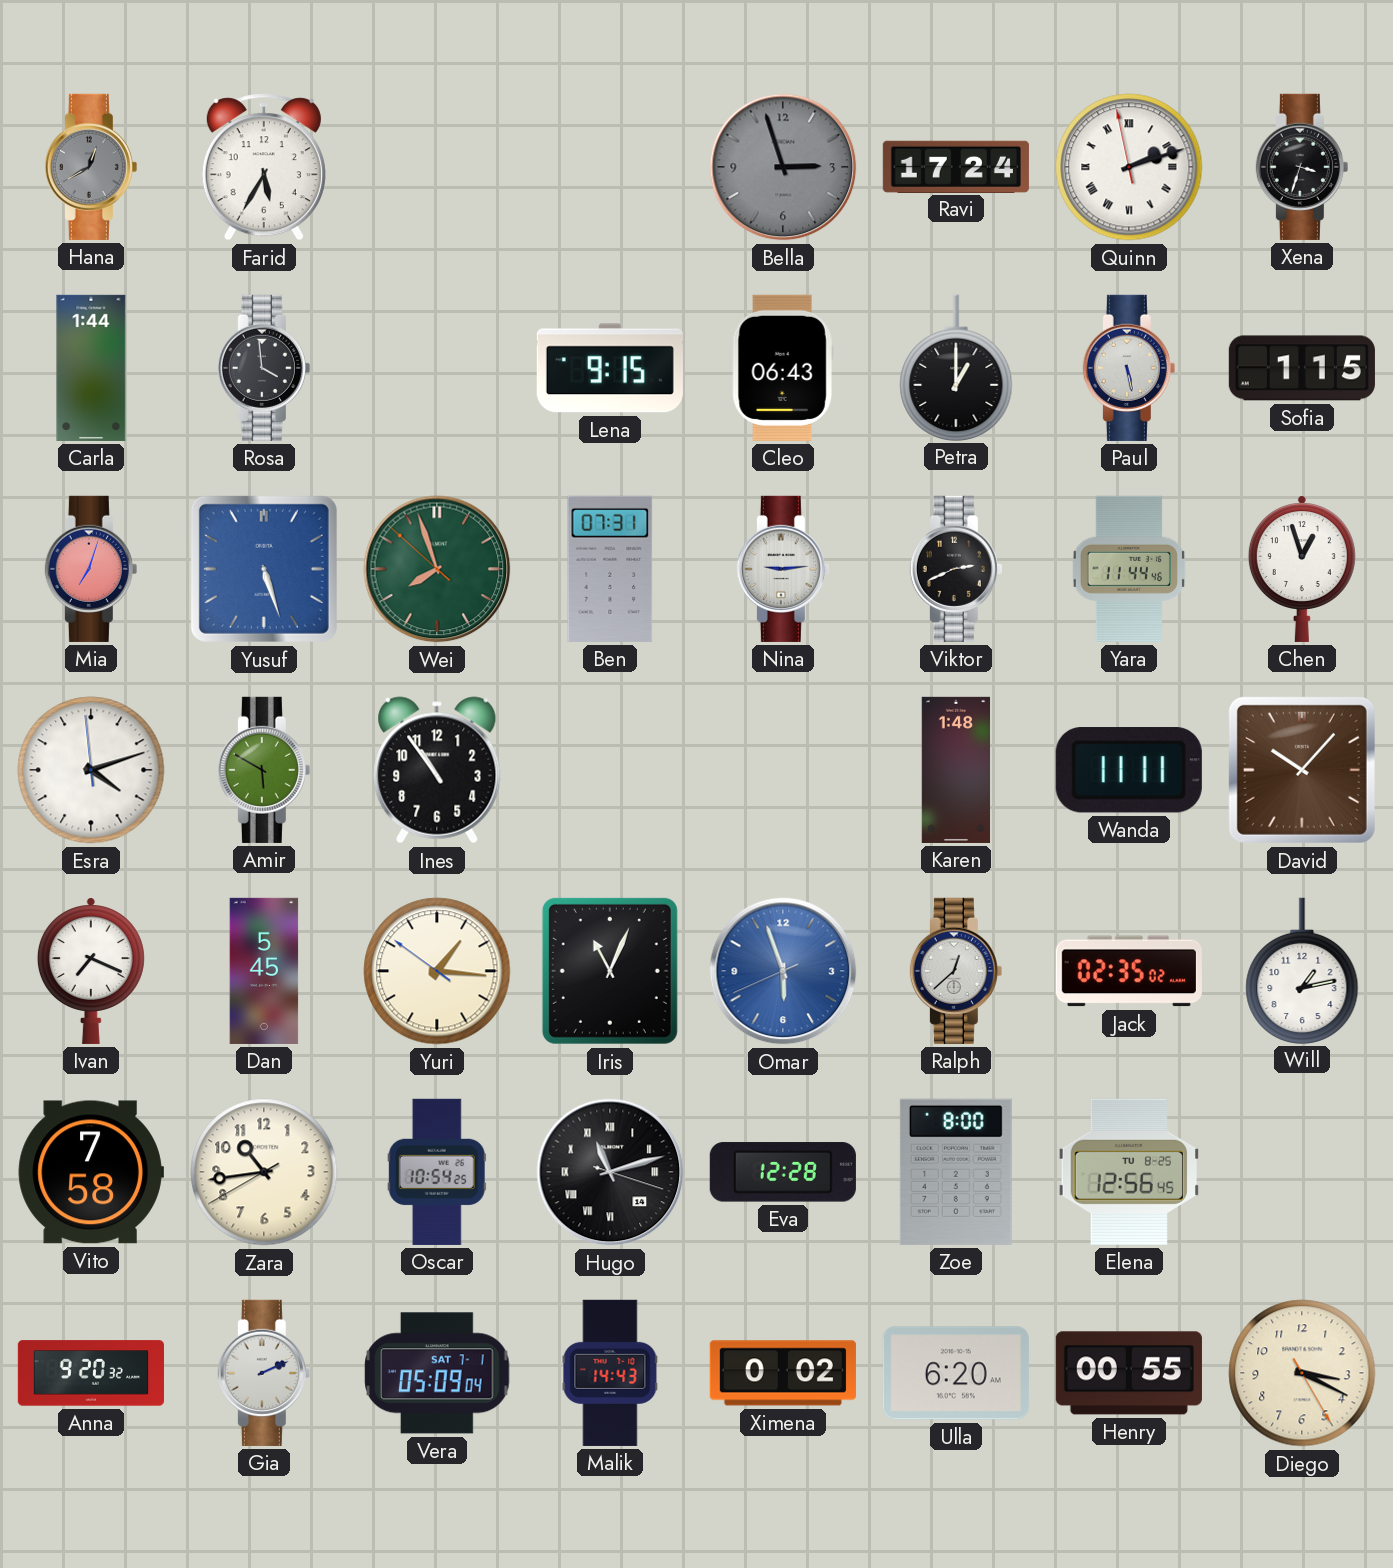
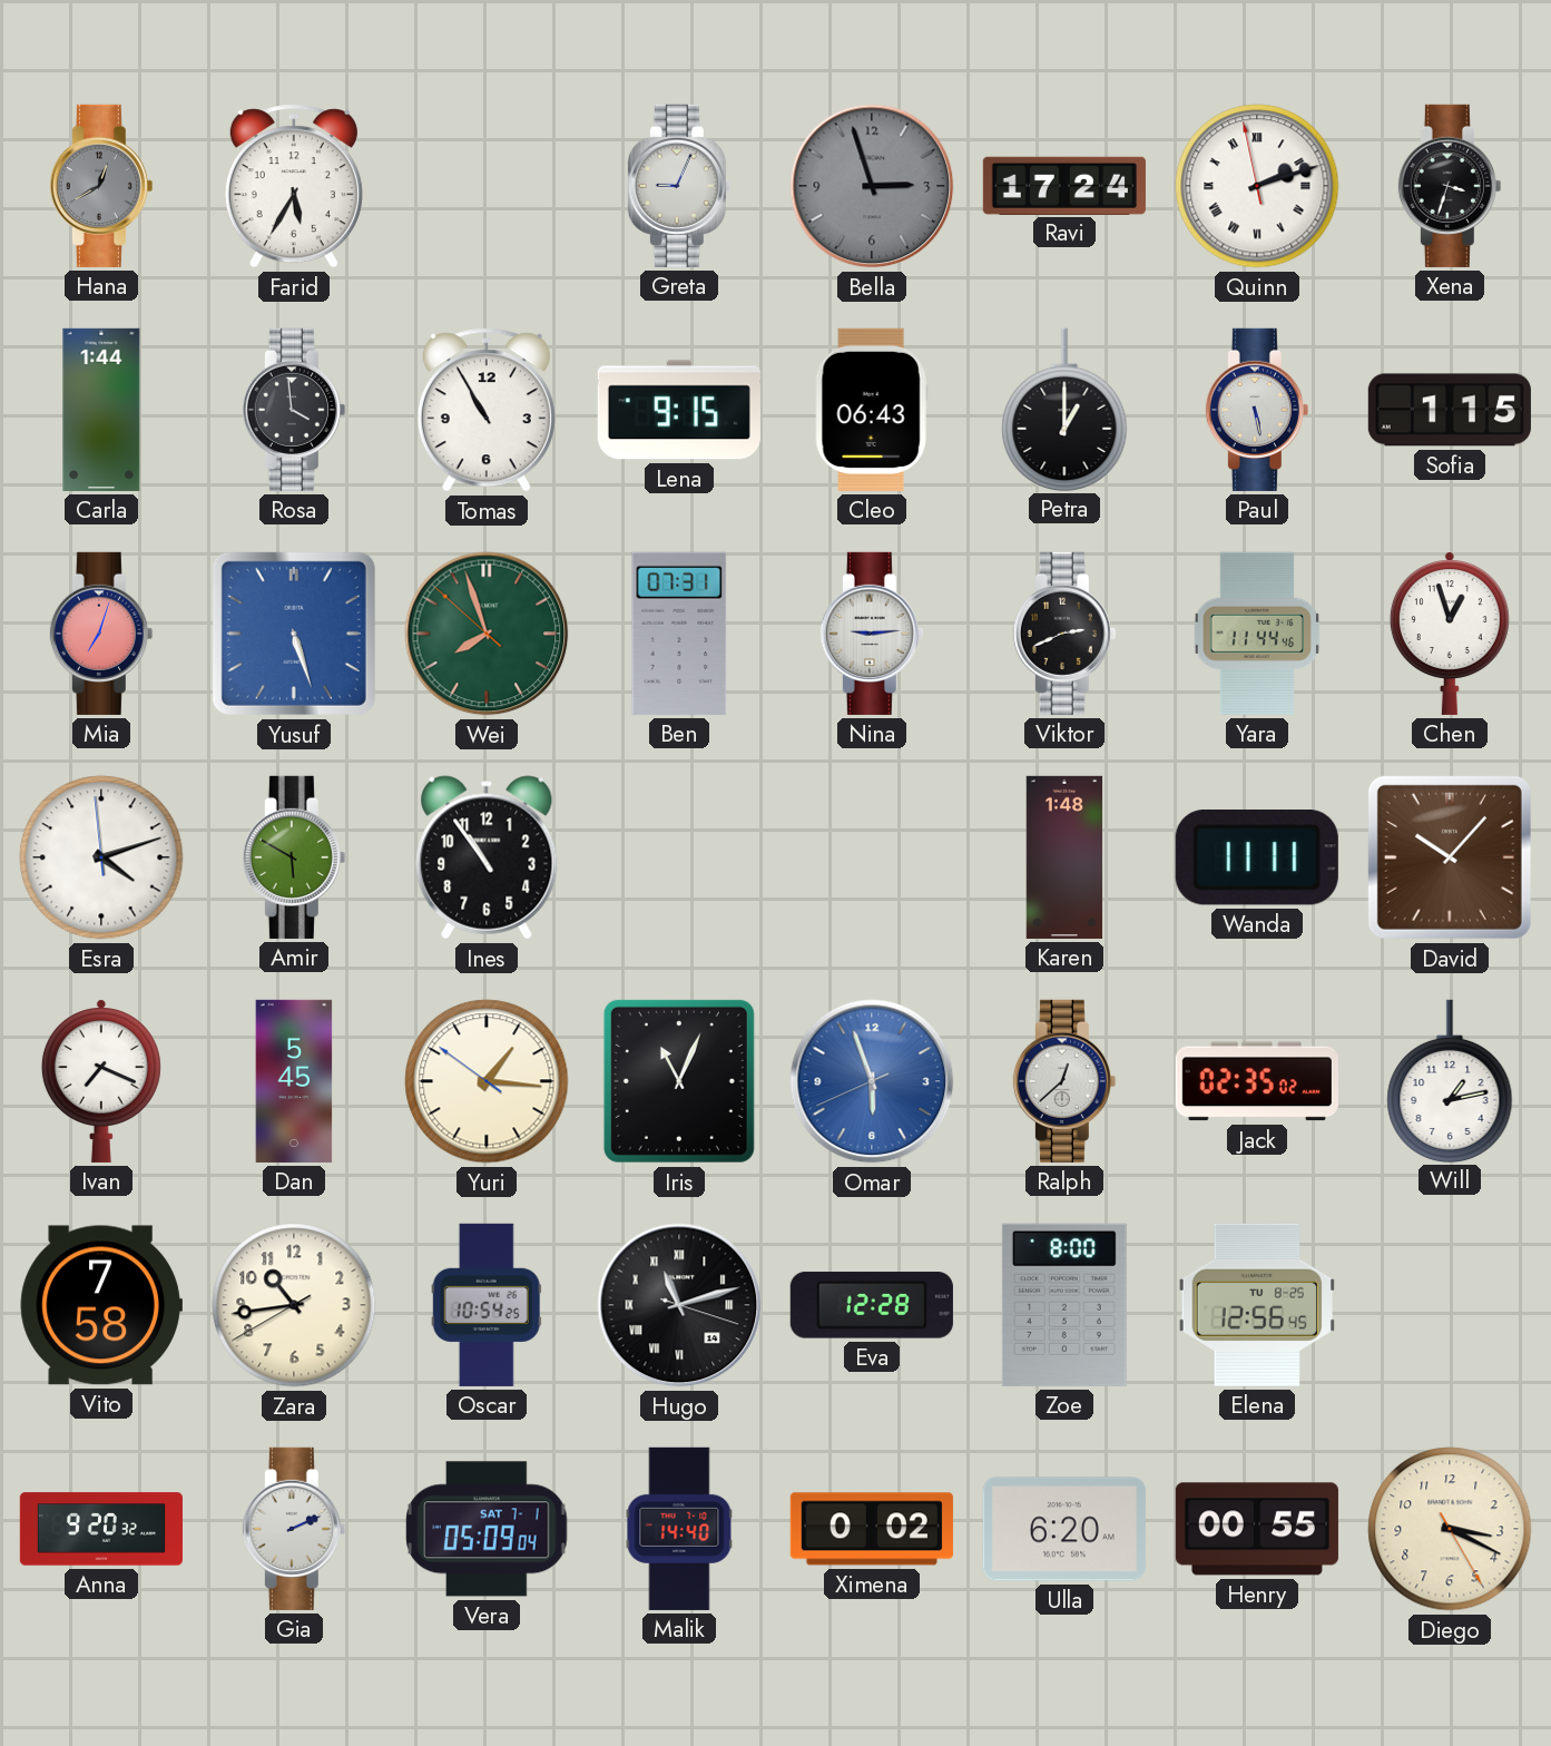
Greta: none -> 9:04
Tomas: none -> 10:55
Malik: 14:43 -> 14:40
